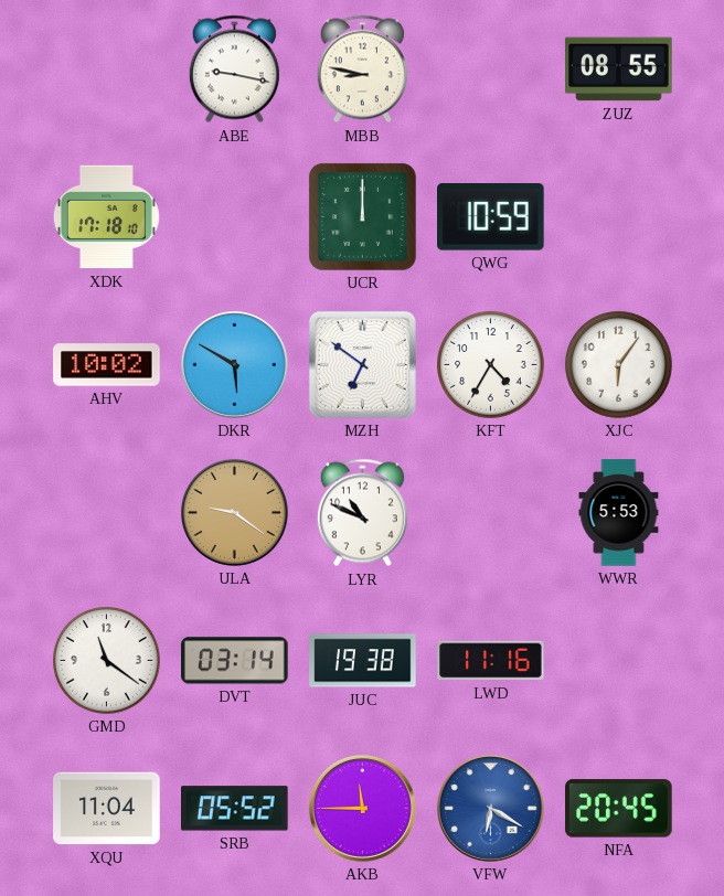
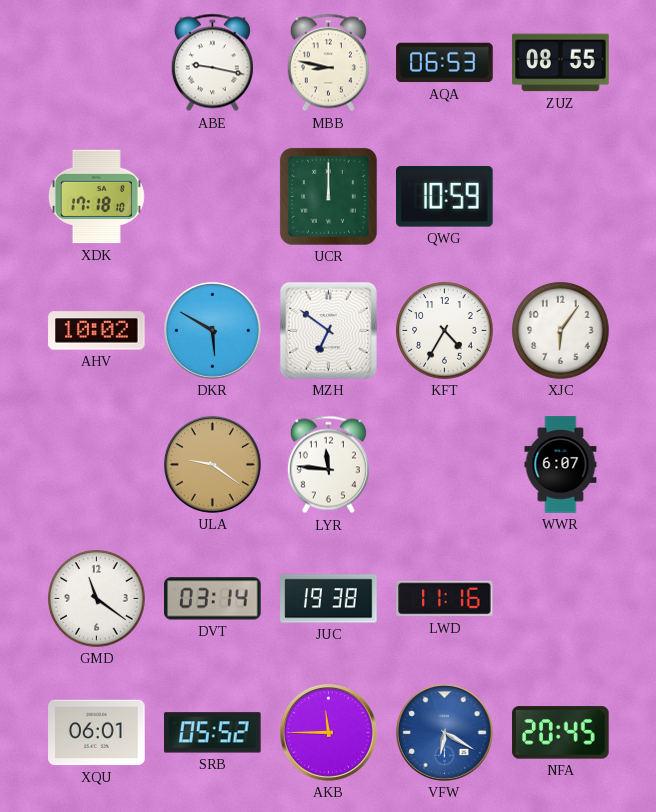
AQA: none -> 06:53
LYR: 10:49 -> 11:46
WWR: 5:53 -> 6:07
XQU: 11:04 -> 06:01
